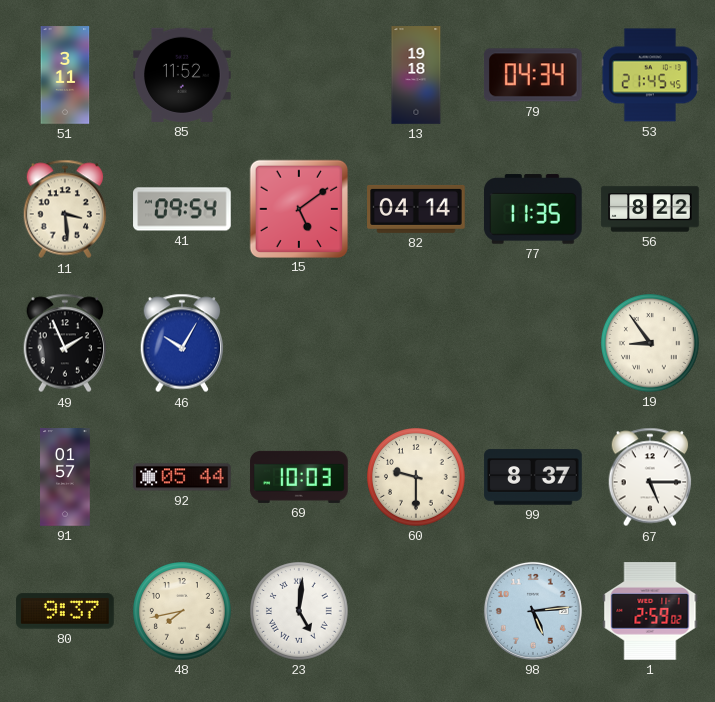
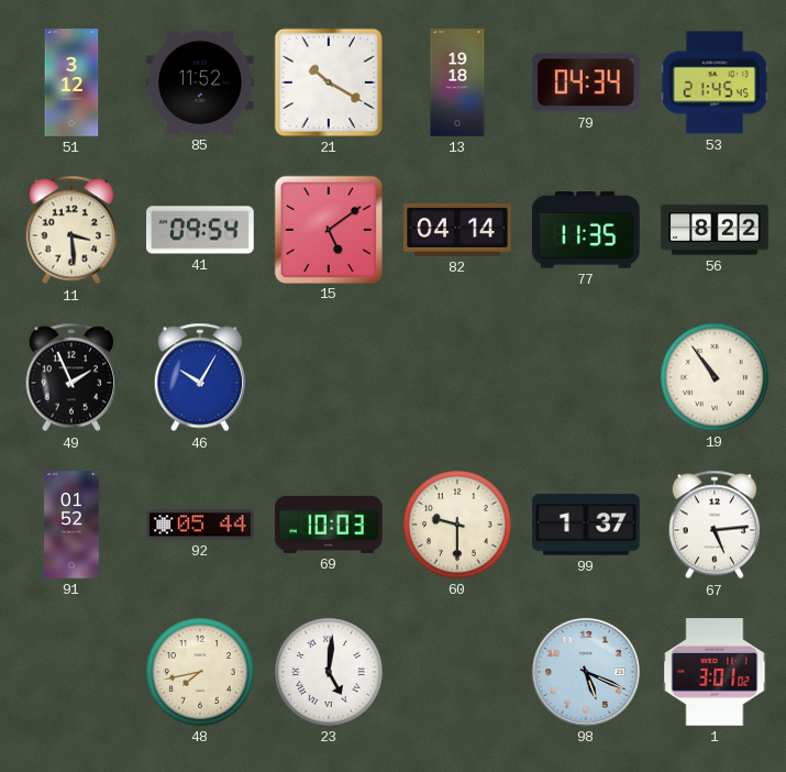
51: 3:11 -> 3:12
21: none -> 10:20
19: 8:54 -> 10:54
91: 01:57 -> 01:52
99: 8:37 -> 1:37
67: 5:15 -> 5:14
80: 9:37 -> none
98: 5:14 -> 5:19
1: 2:59 -> 3:01
